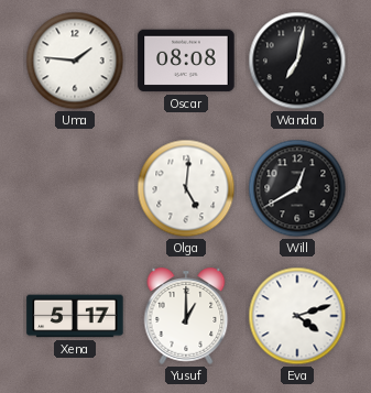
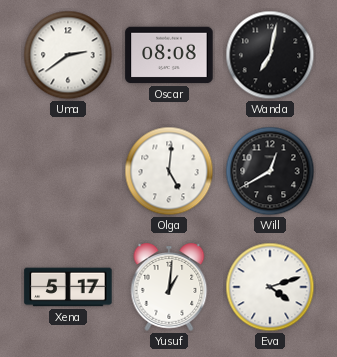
Uma: 1:46 -> 2:39
Yusuf: 1:00 -> 1:01
